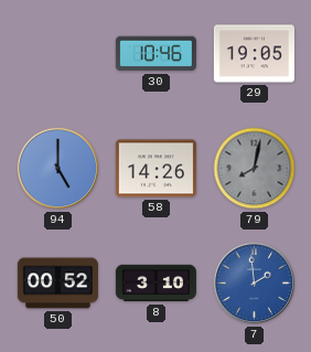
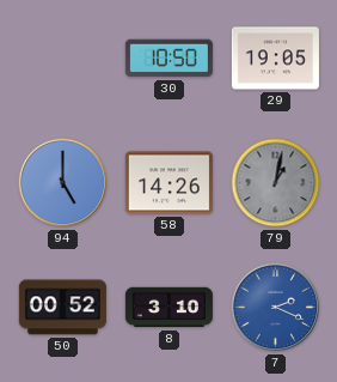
30: 10:46 -> 10:50
79: 8:02 -> 1:02
7: 1:59 -> 2:19
